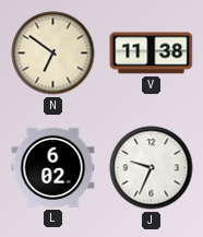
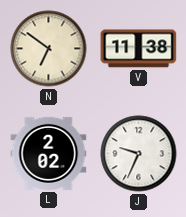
L: 6:02 -> 2:02
